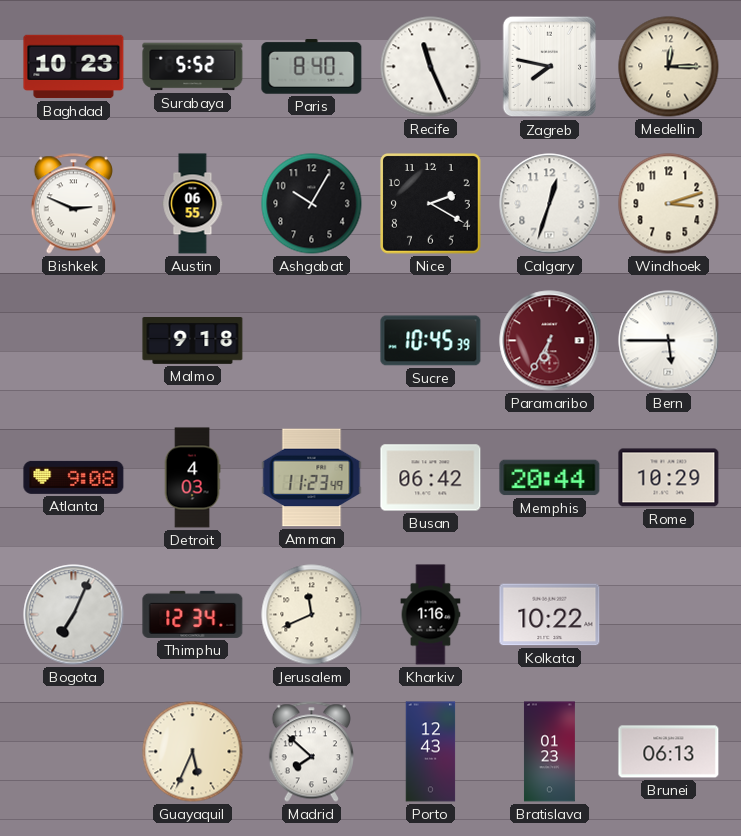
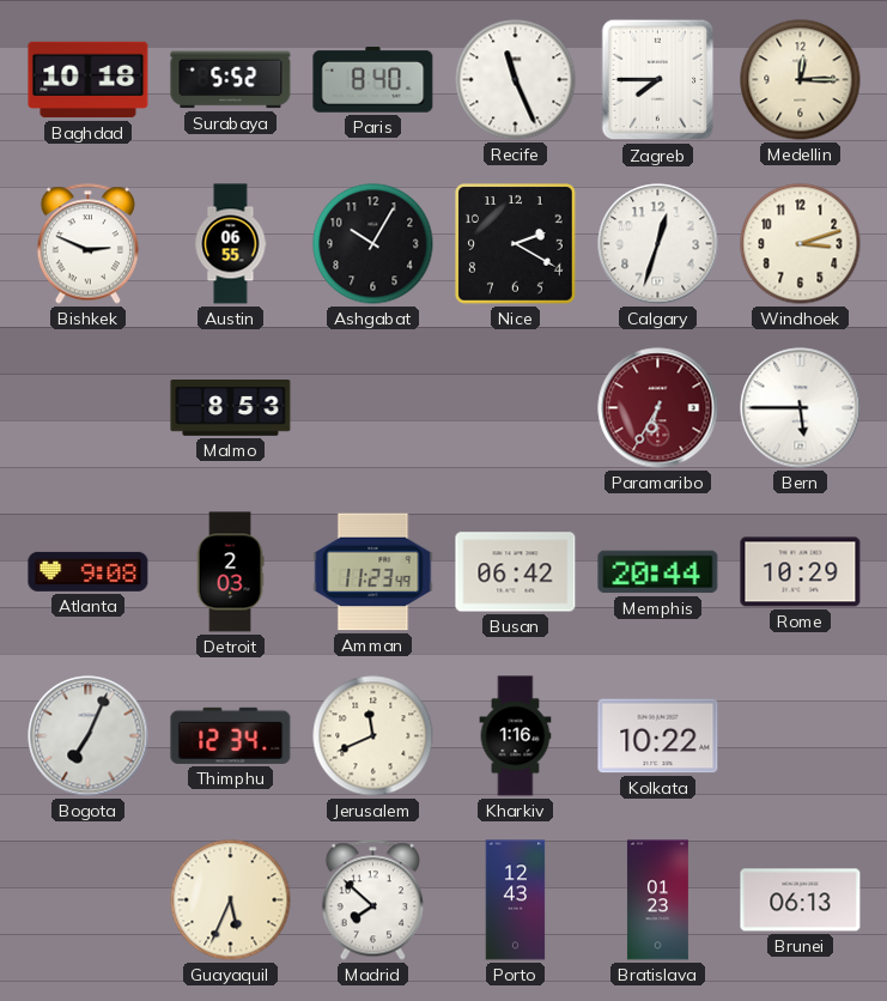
Baghdad: 10:23 -> 10:18
Zagreb: 7:47 -> 7:45
Malmo: 9:18 -> 8:53
Sucre: 10:45 -> none
Detroit: 4:03 -> 2:03
